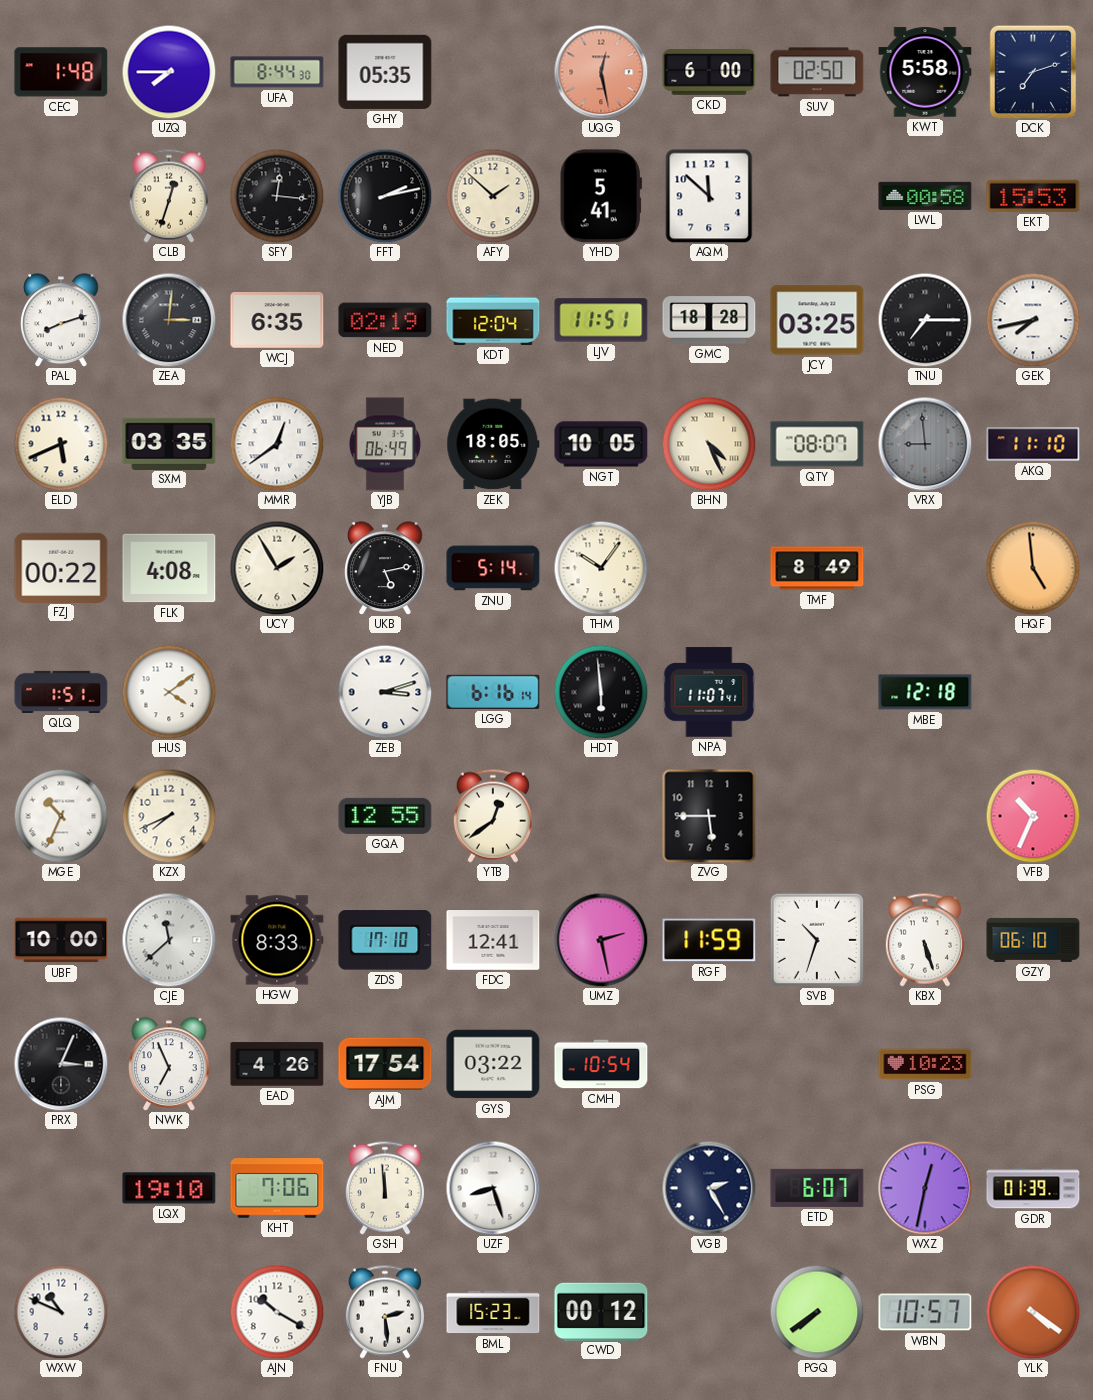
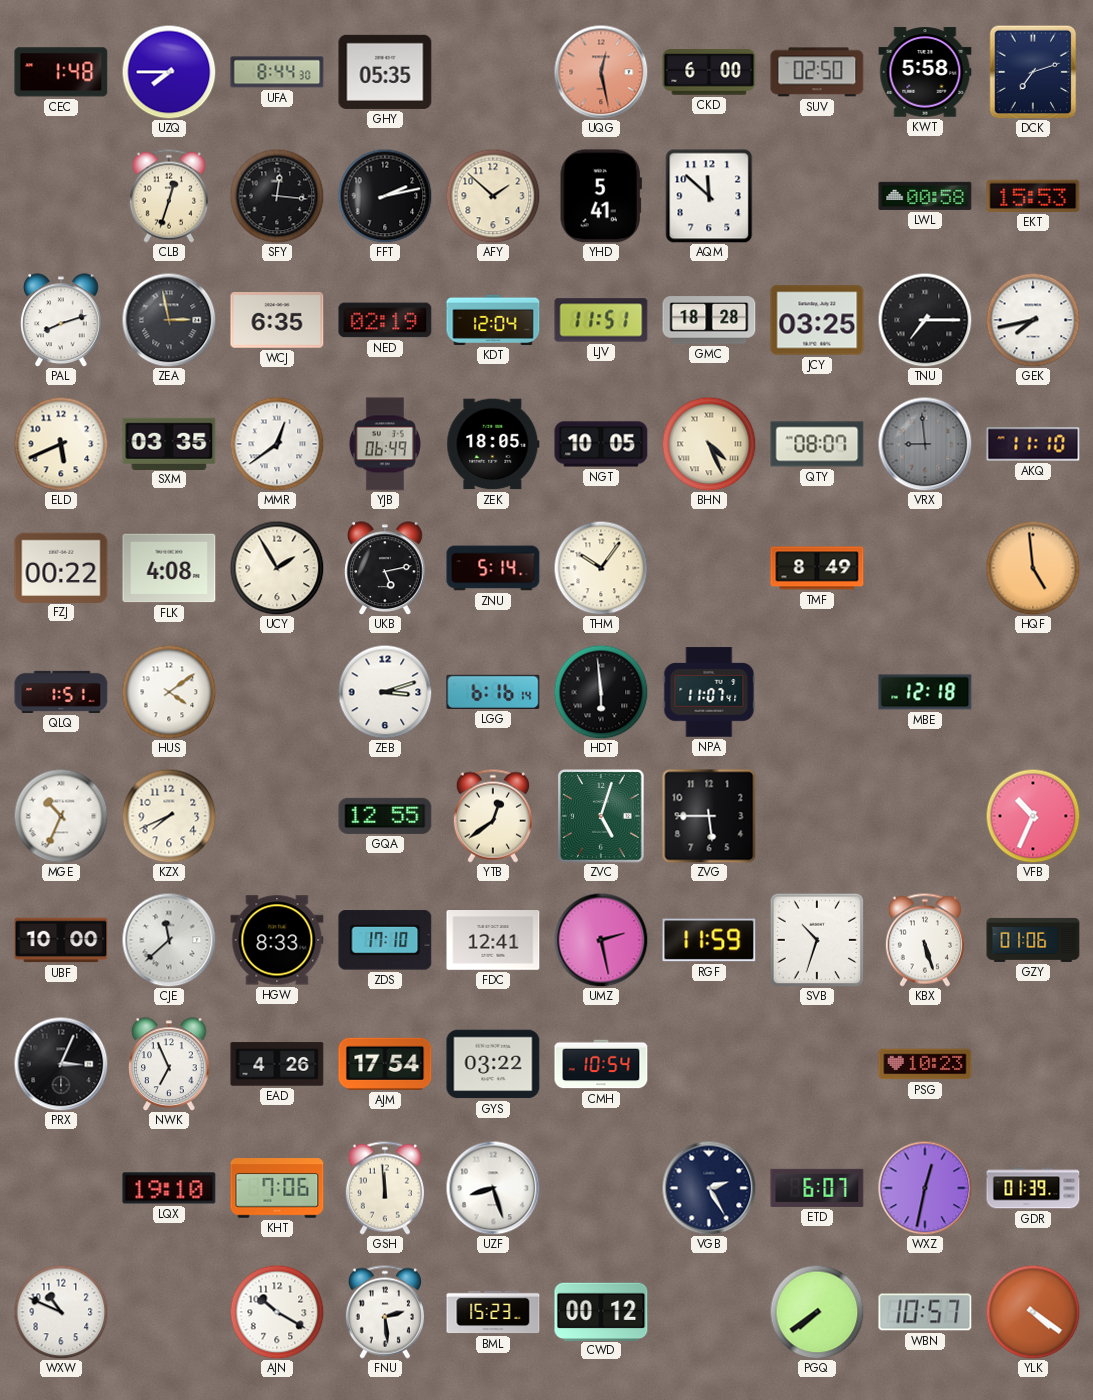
ZEA: 3:01 -> 2:58
ZVC: none -> 5:03
GZY: 06:10 -> 01:06
